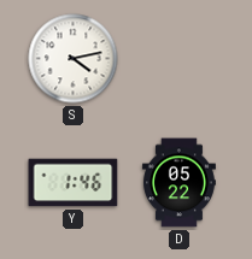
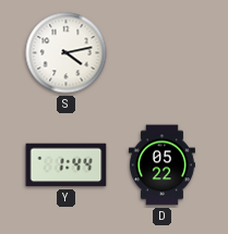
Y: 1:46 -> 1:44
